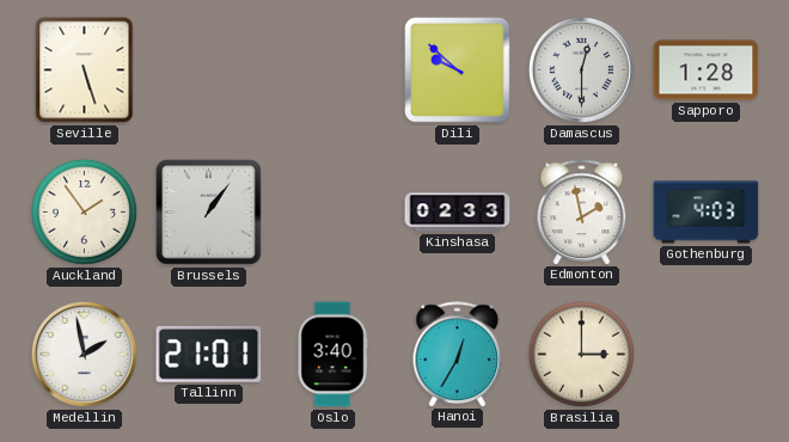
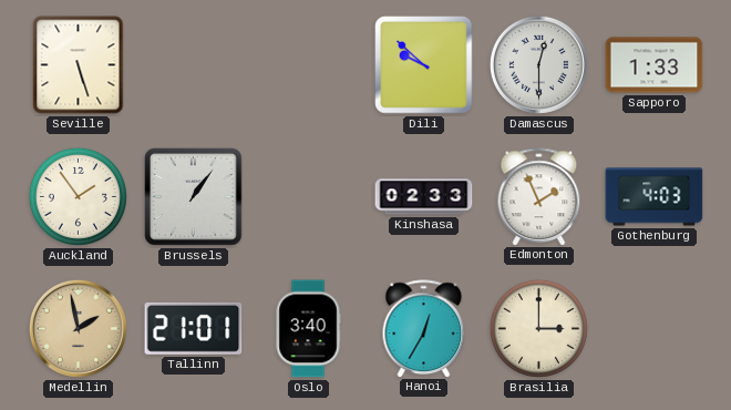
Sapporo: 1:28 -> 1:33
Edmonton: 1:58 -> 1:56
Medellin dial: white -> champagne
